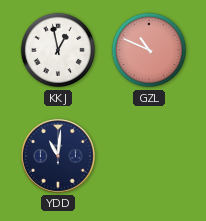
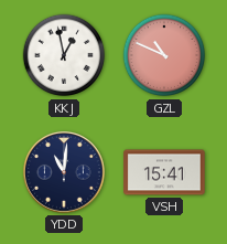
VSH: none -> 15:41
